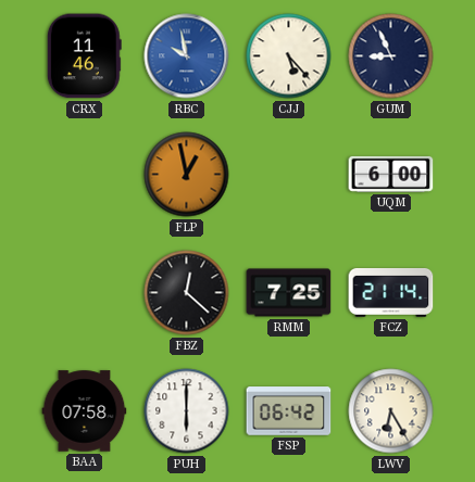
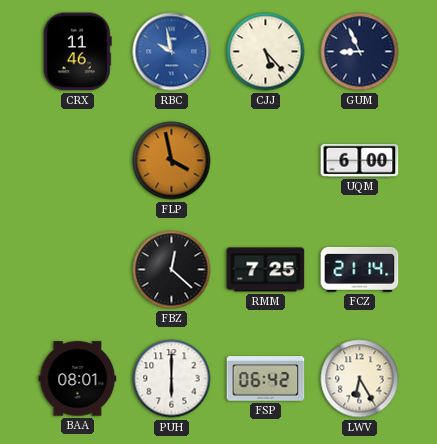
FLP: 12:58 -> 3:58
BAA: 07:58 -> 08:01
